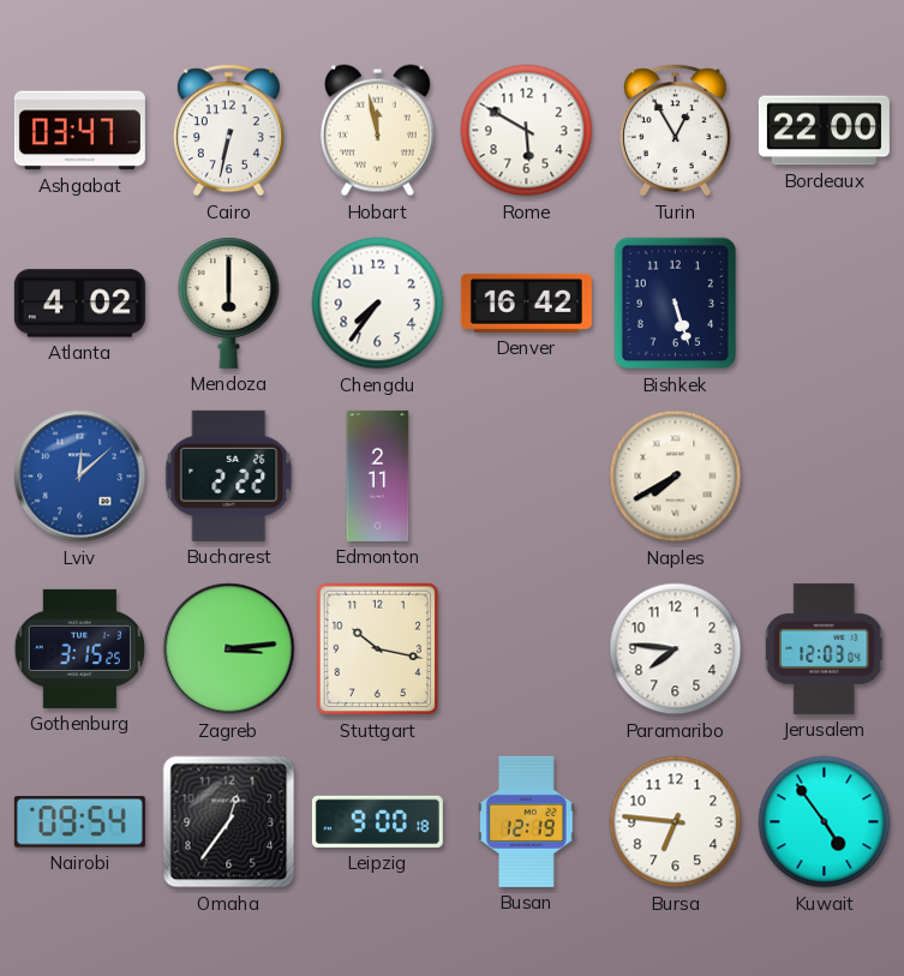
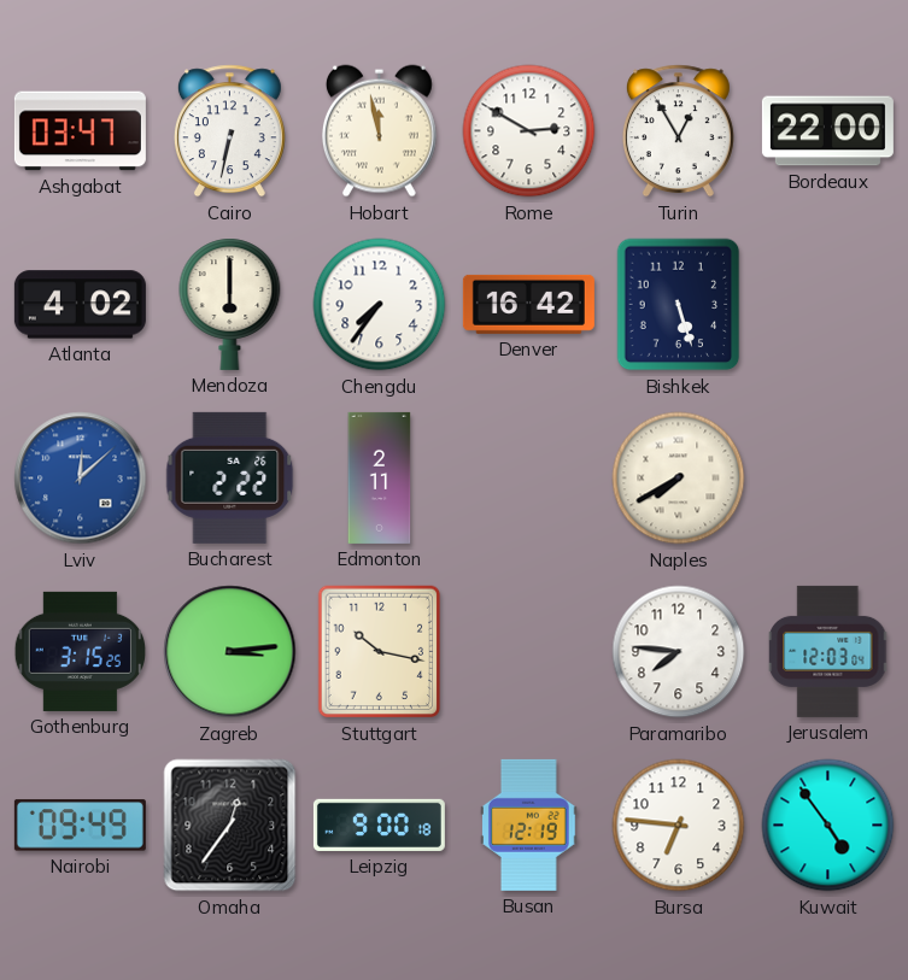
Rome: 5:50 -> 2:50
Nairobi: 09:54 -> 09:49
